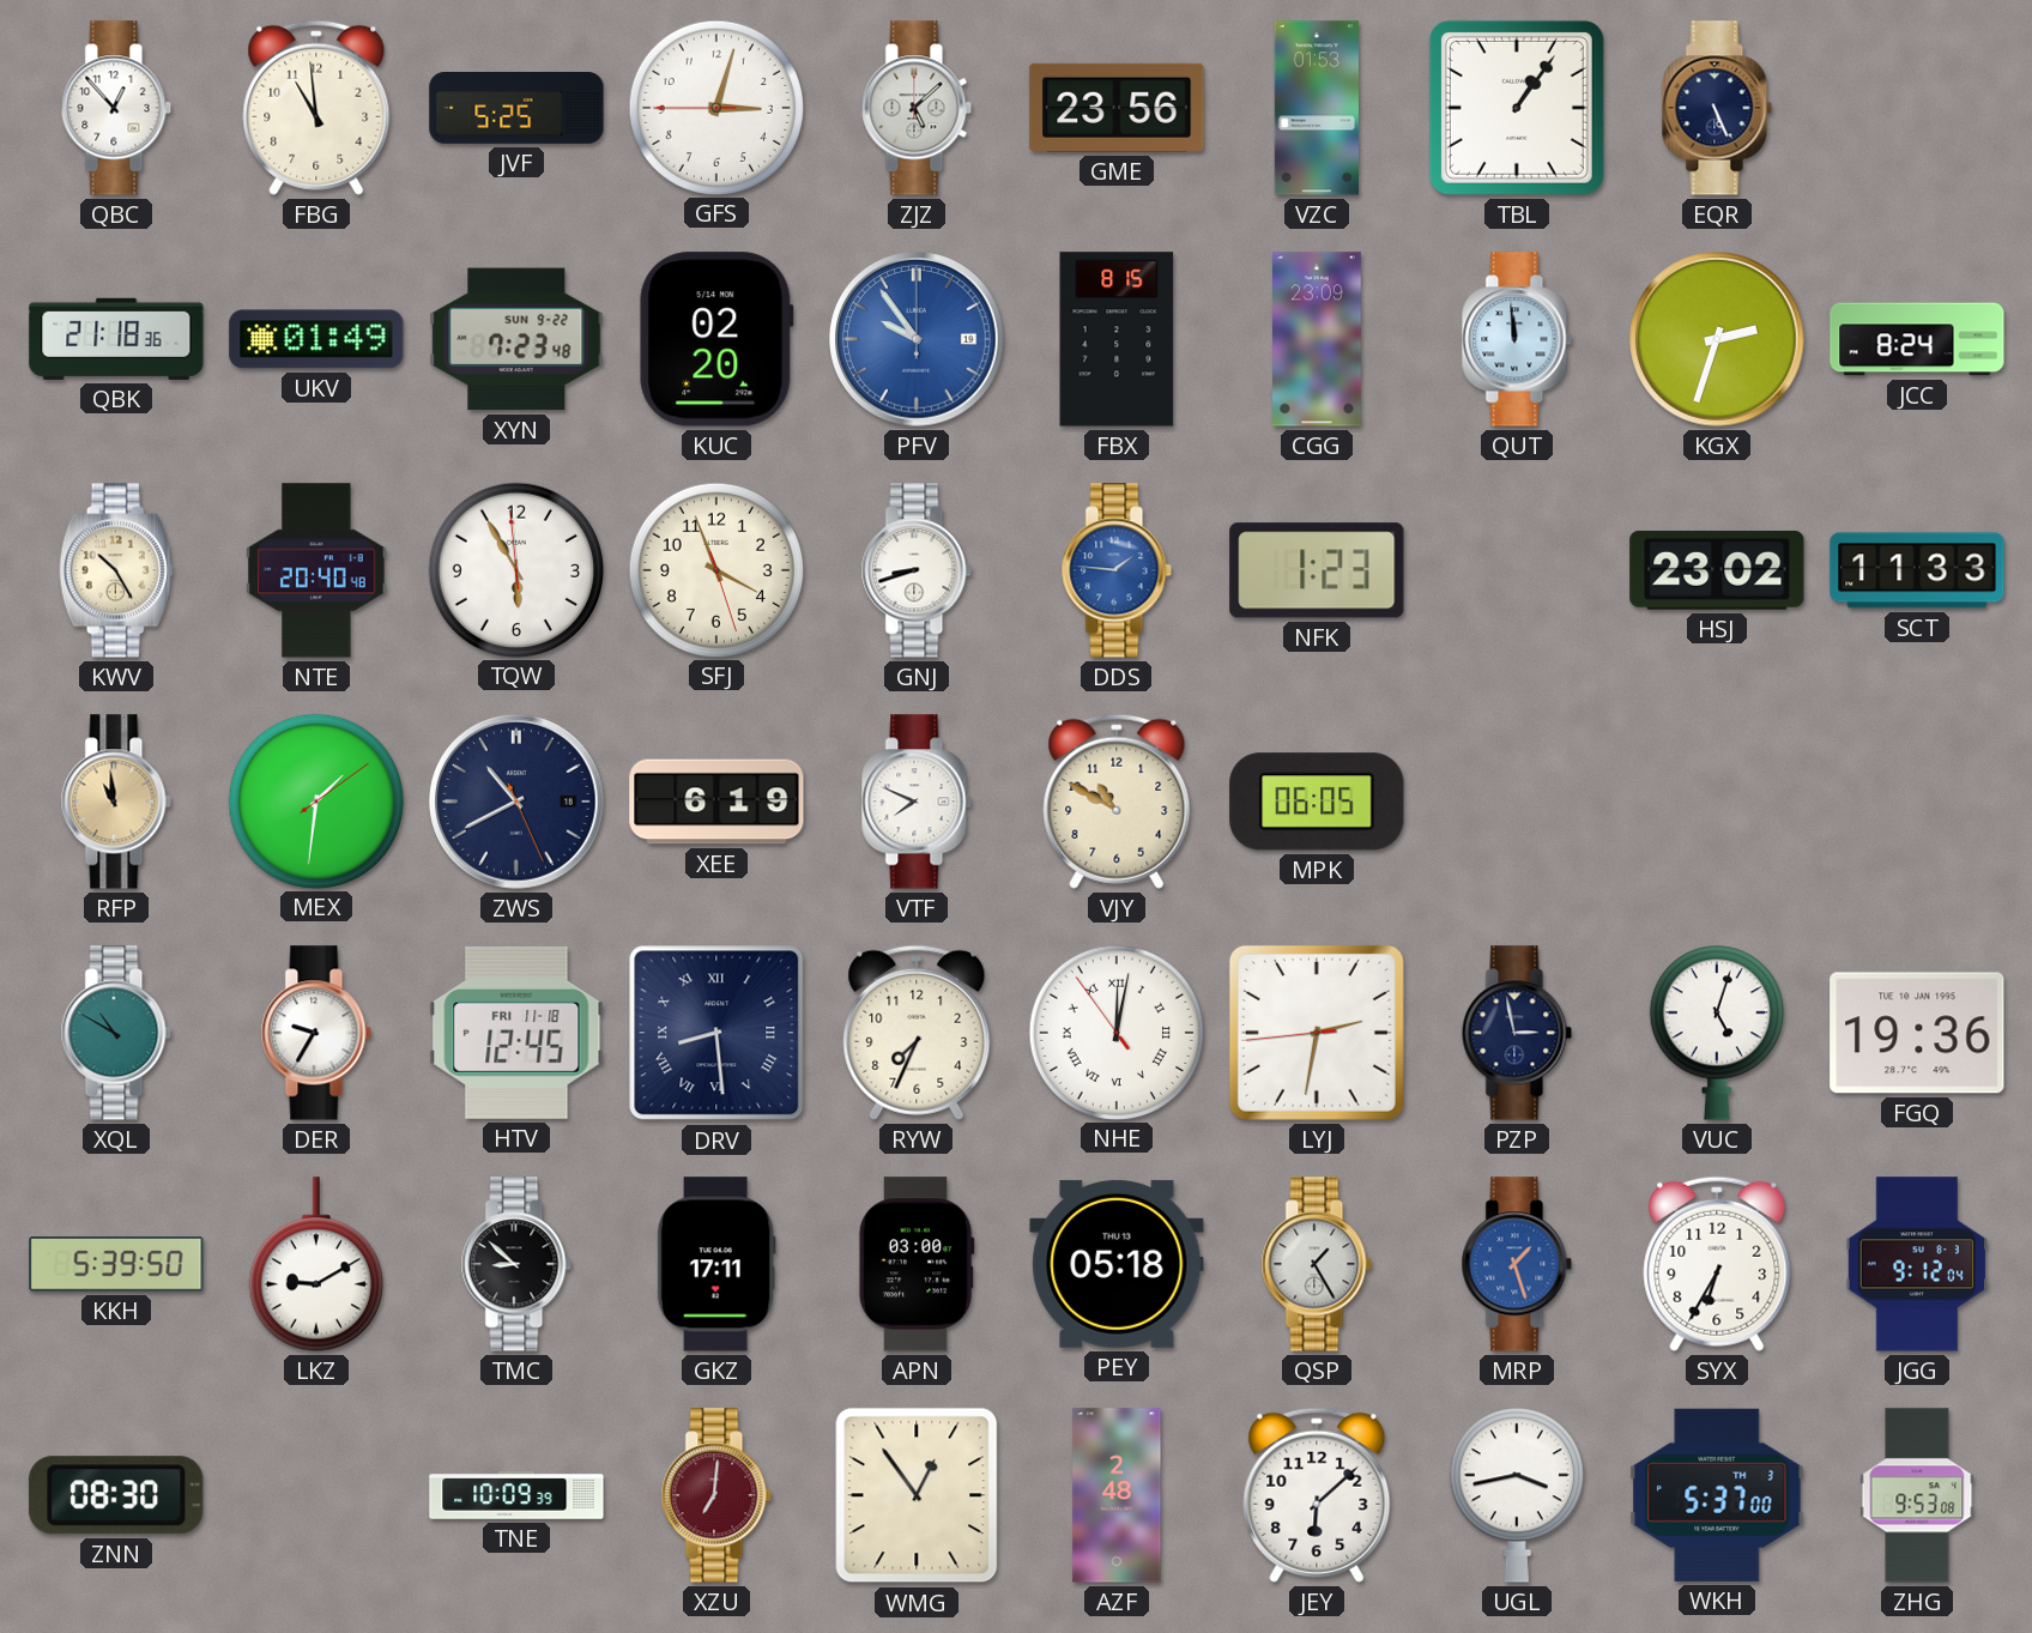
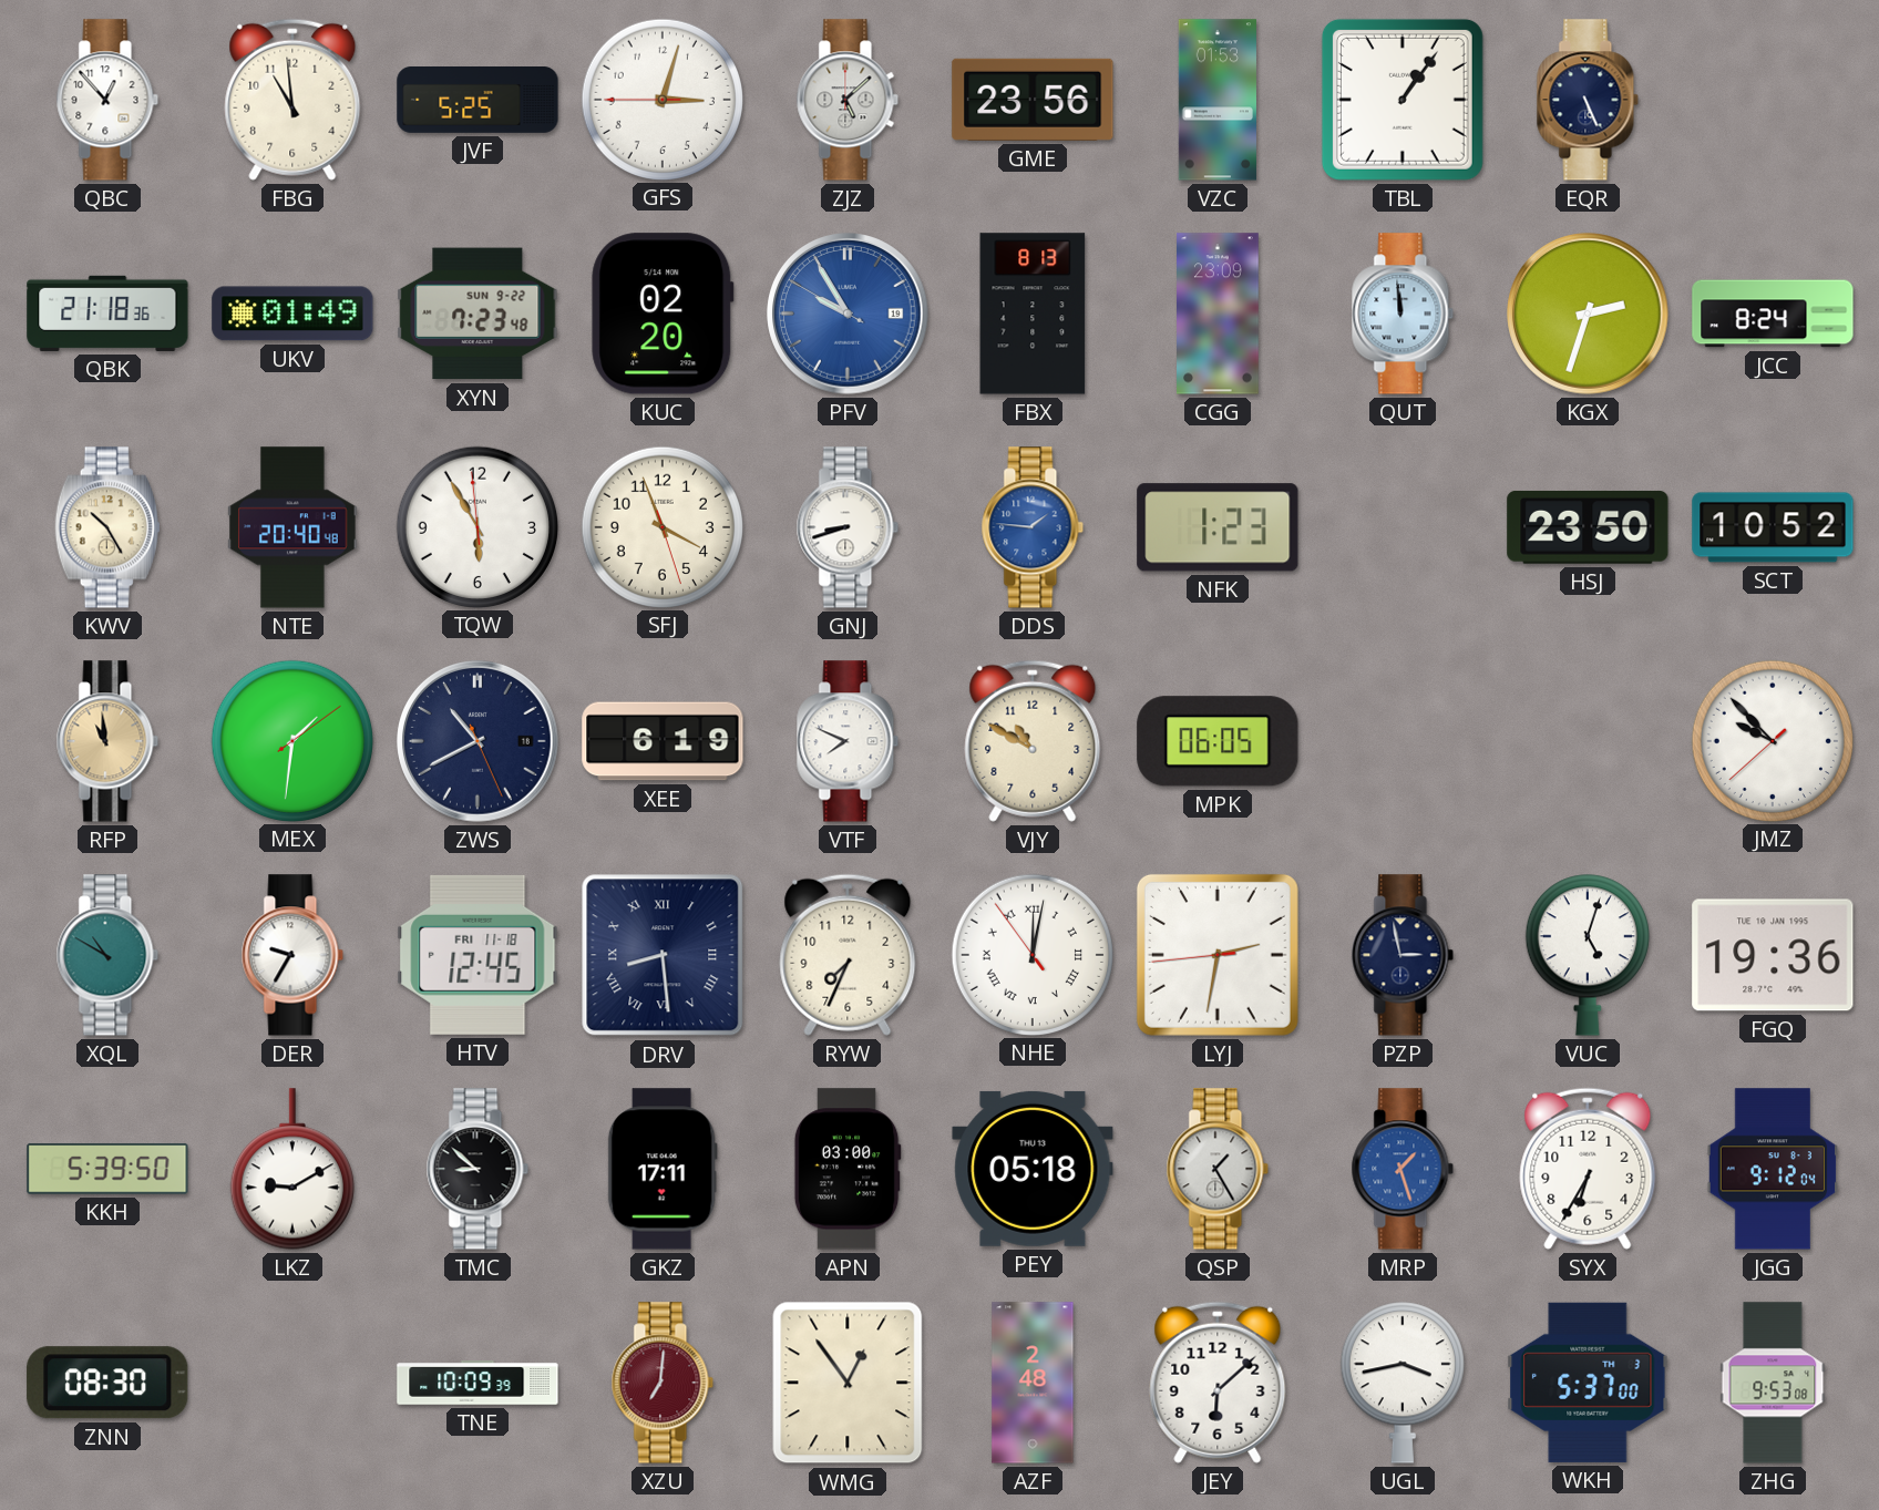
PFV: 9:54:00 -> 9:54:50
FBX: 8:15 -> 8:13
HSJ: 23:02 -> 23:50
SCT: 11:33 -> 10:52
JMZ: none -> 9:52
